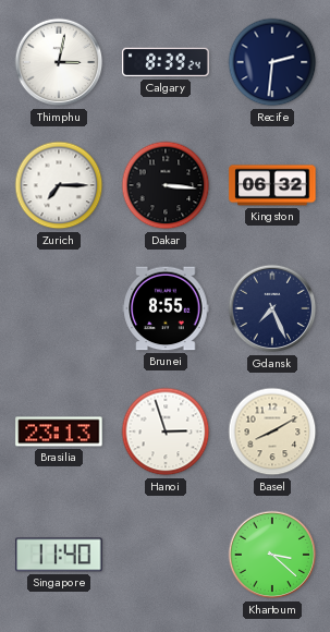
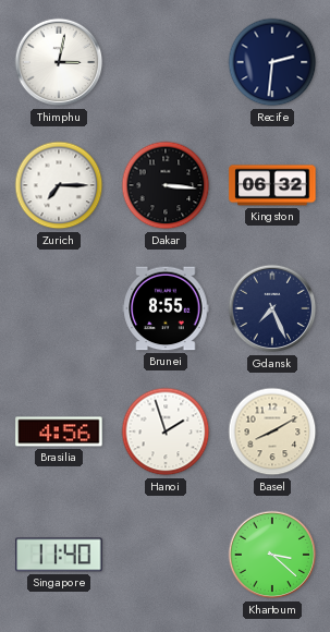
Calgary: 8:39 -> none
Brasilia: 23:13 -> 4:56
Hanoi: 2:57 -> 1:57
